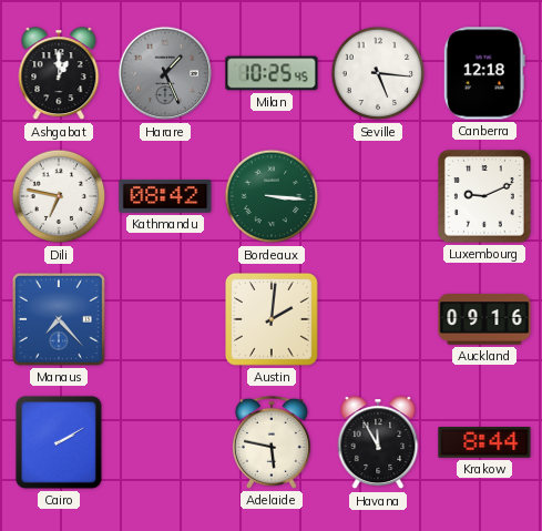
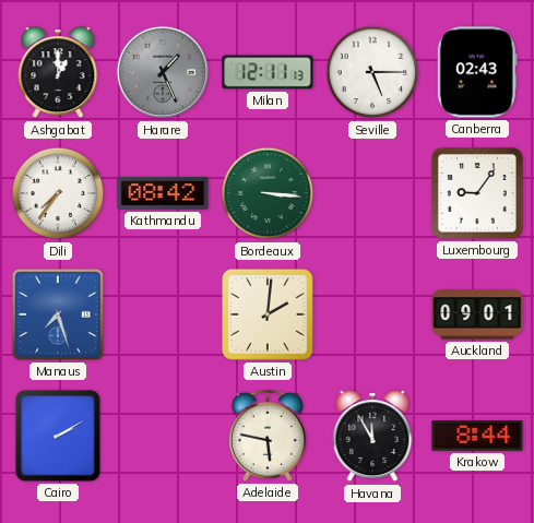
Milan: 10:25 -> 12:11
Seville: 5:16 -> 5:15
Canberra: 12:18 -> 02:43
Dili: 6:47 -> 7:36
Luxembourg: 9:11 -> 9:06
Manaus: 7:23 -> 7:27
Auckland: 09:16 -> 09:01
